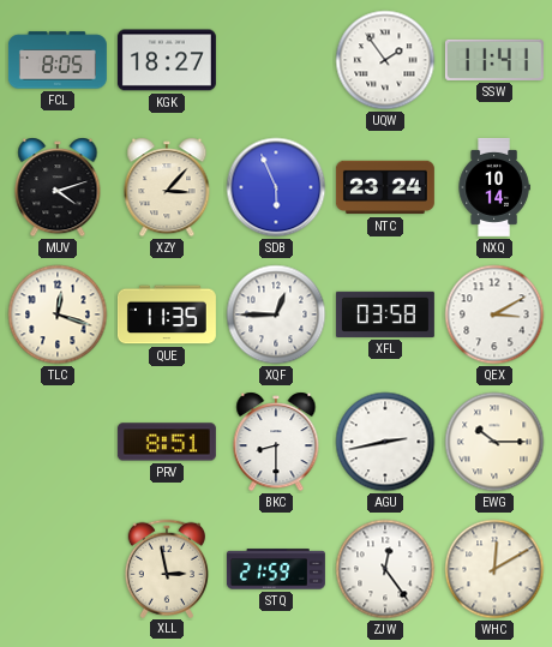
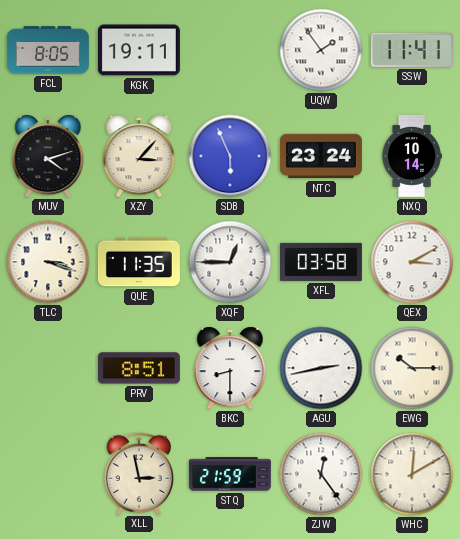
KGK: 18:27 -> 19:11
TLC: 12:18 -> 3:18
